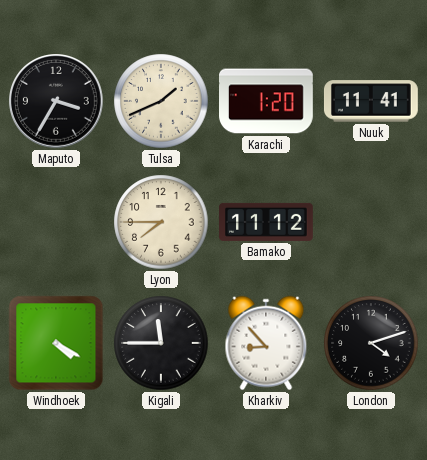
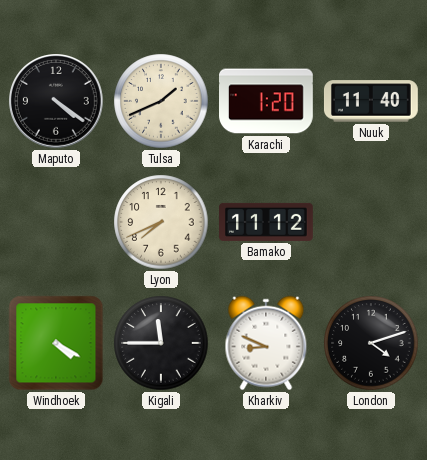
Maputo: 3:35 -> 4:21
Nuuk: 11:41 -> 11:40
Lyon: 7:45 -> 7:41
Kharkiv: 8:53 -> 8:49
